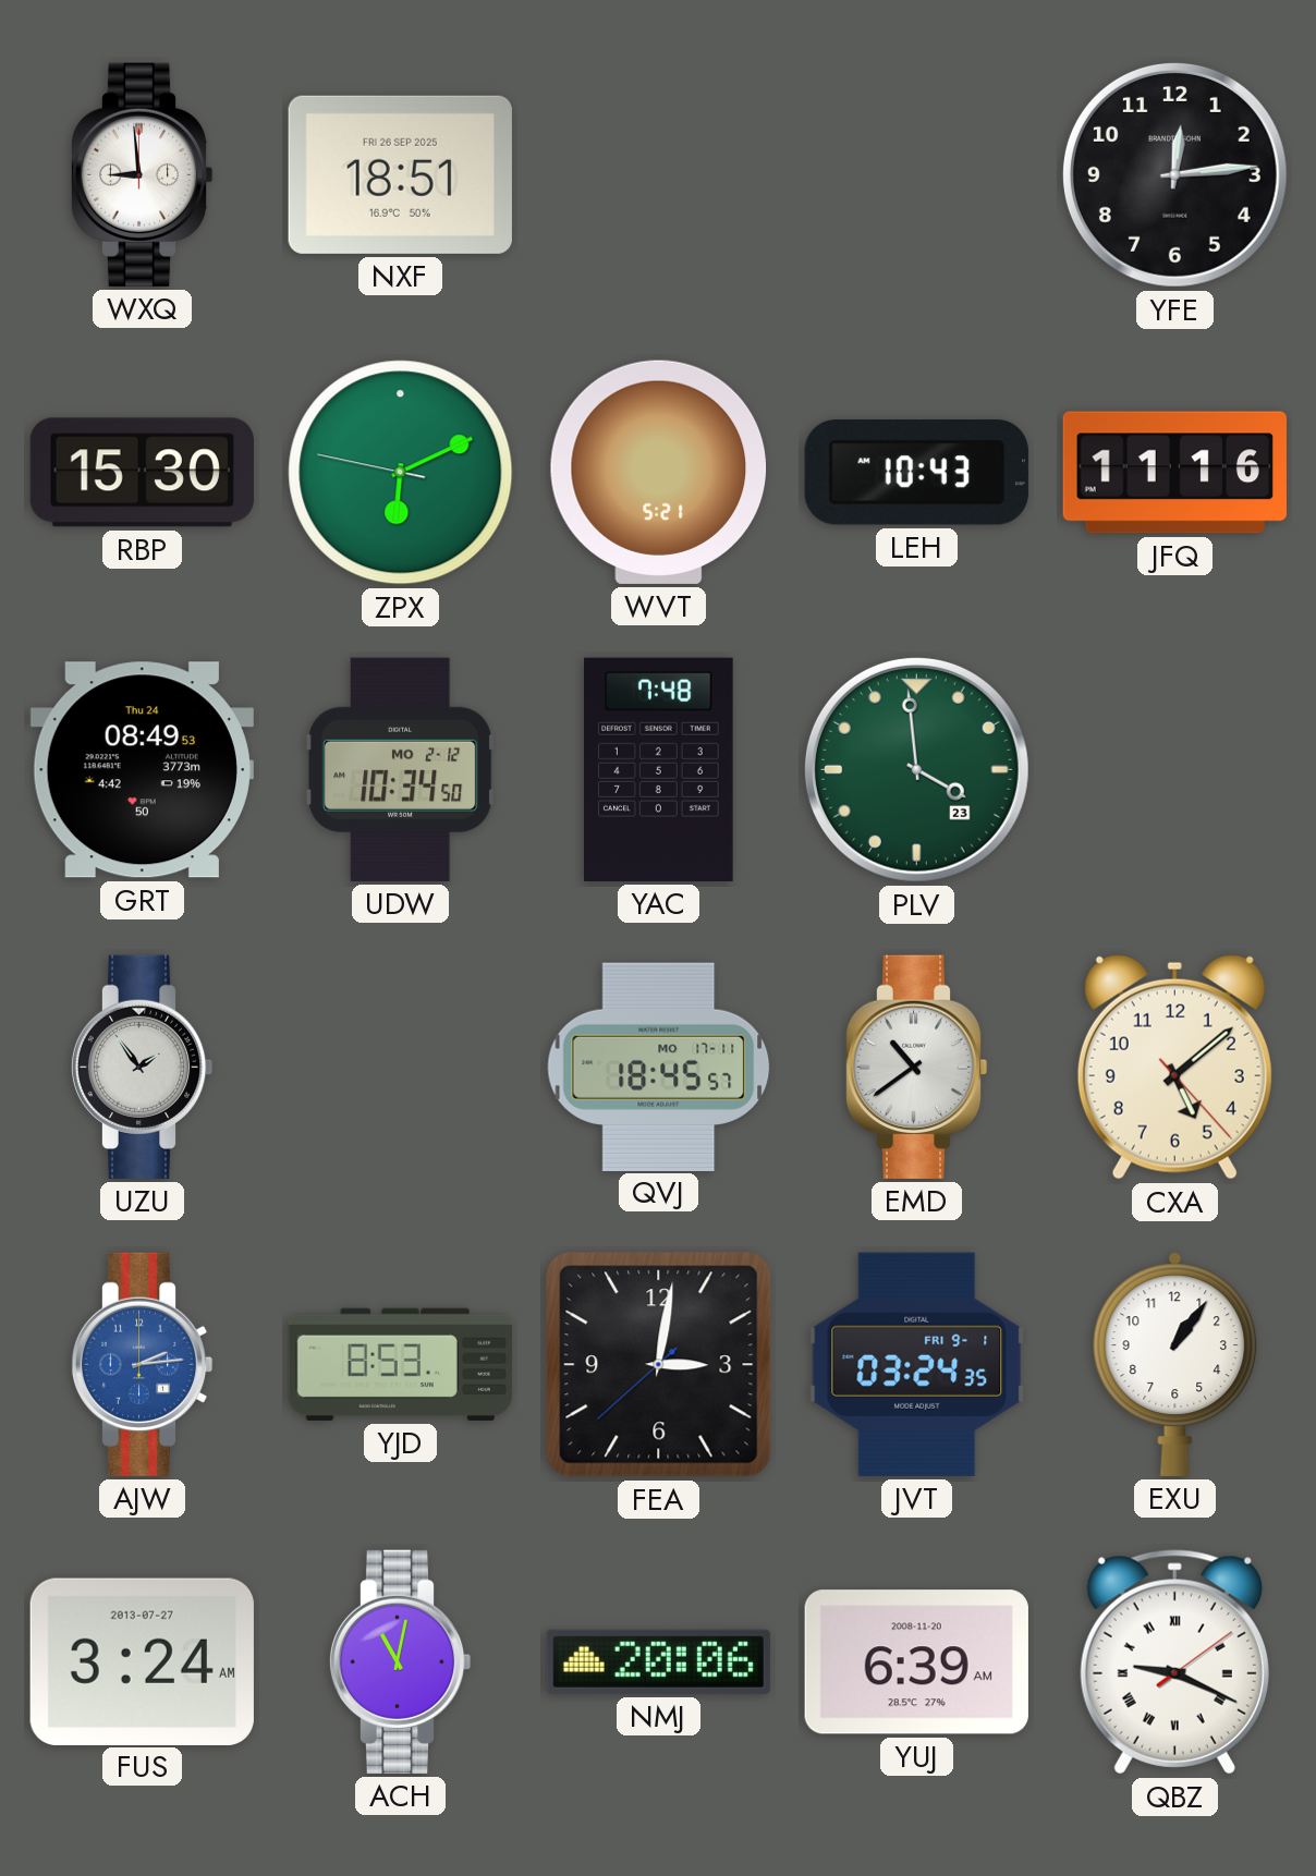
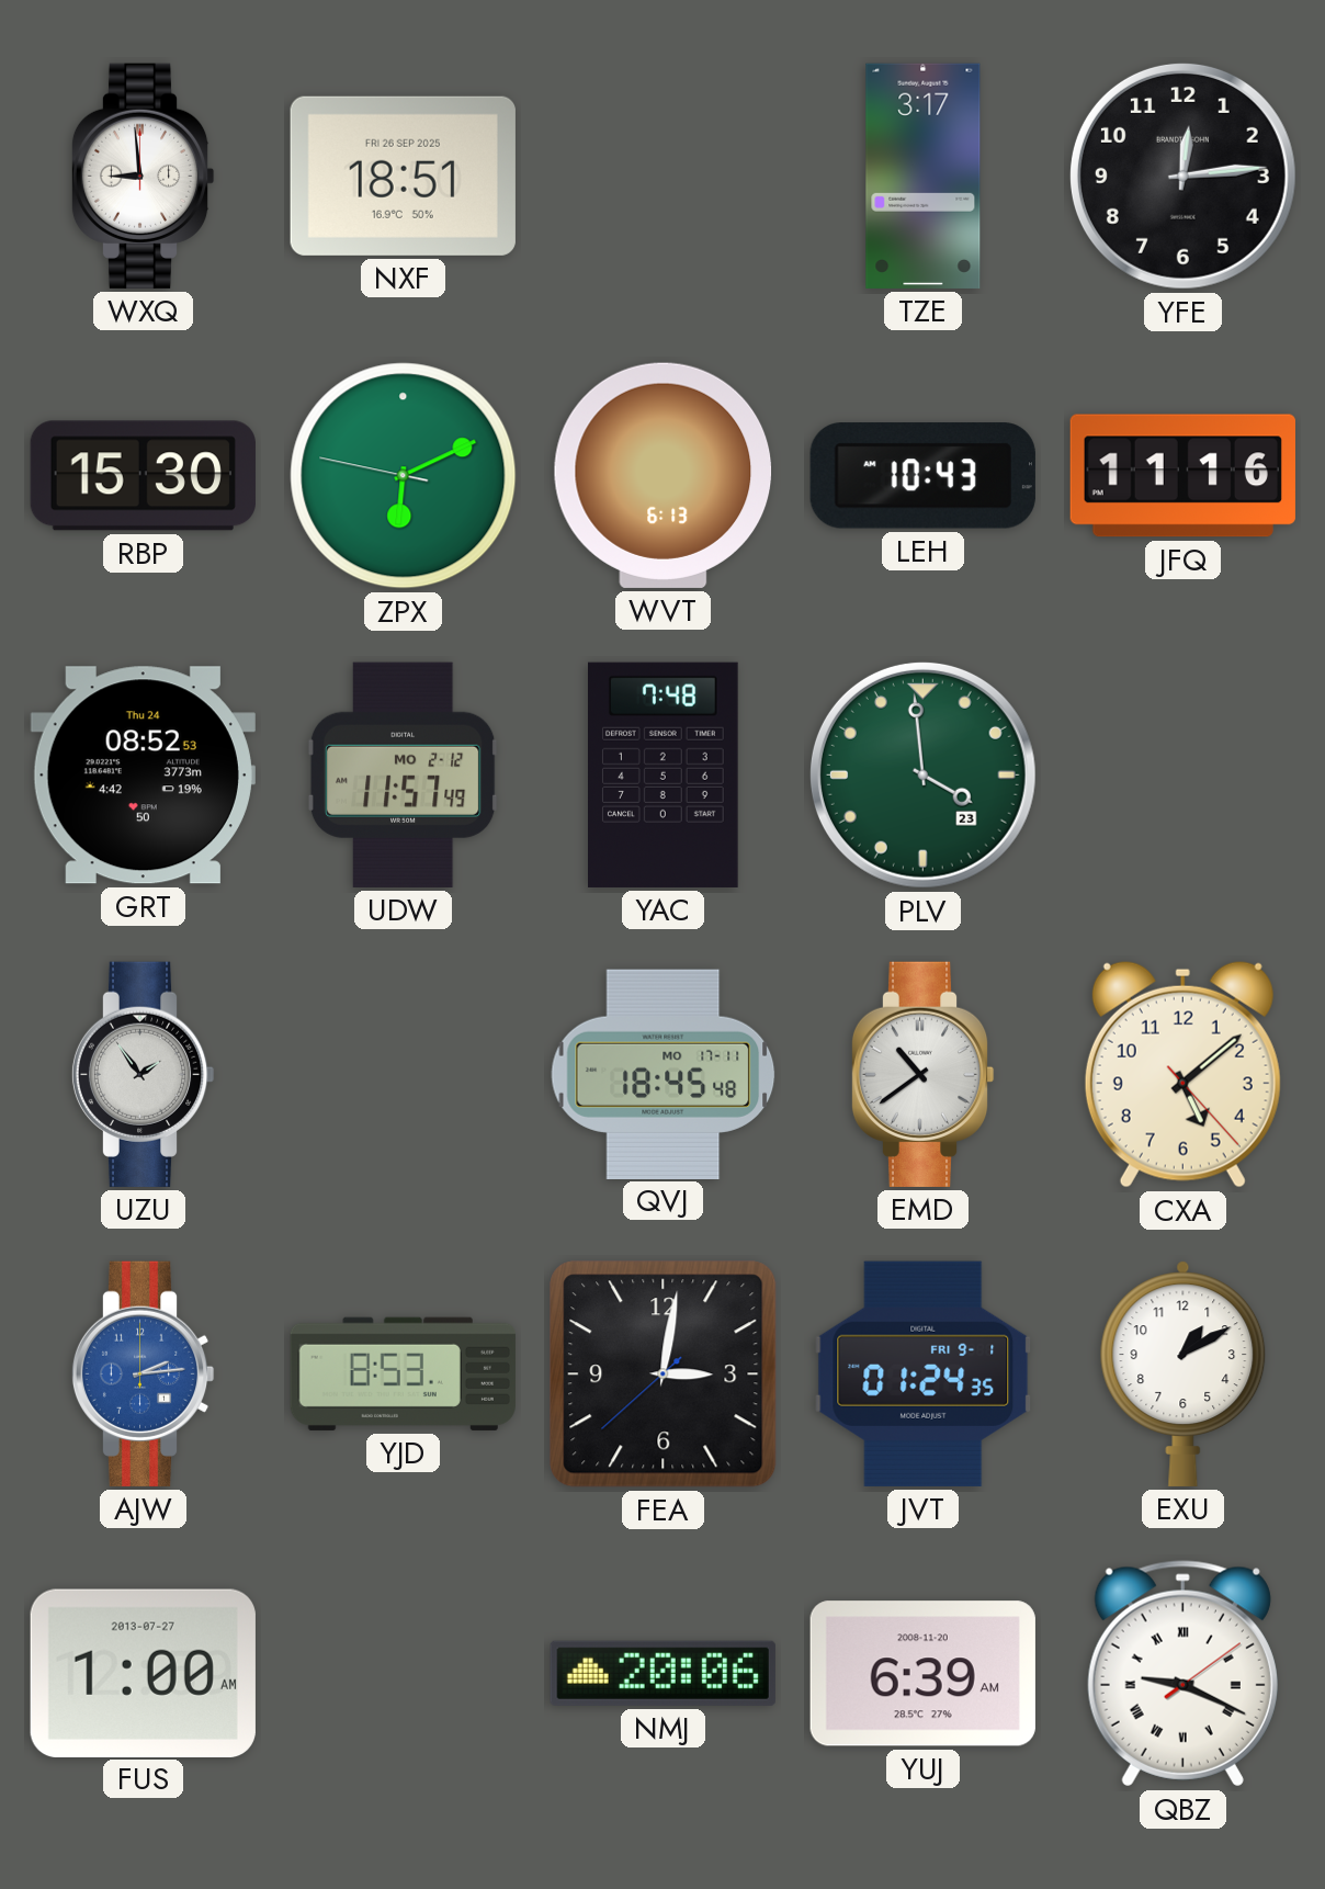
TZE: none -> 3:17
WVT: 5:21 -> 6:13
GRT: 08:49 -> 08:52
UDW: 10:34 -> 11:57
QVJ: 18:45:57 -> 18:45:48
JVT: 03:24 -> 01:24
EXU: 1:06 -> 1:10
FUS: 3:24 -> 1:00
ACH: 11:02 -> none
